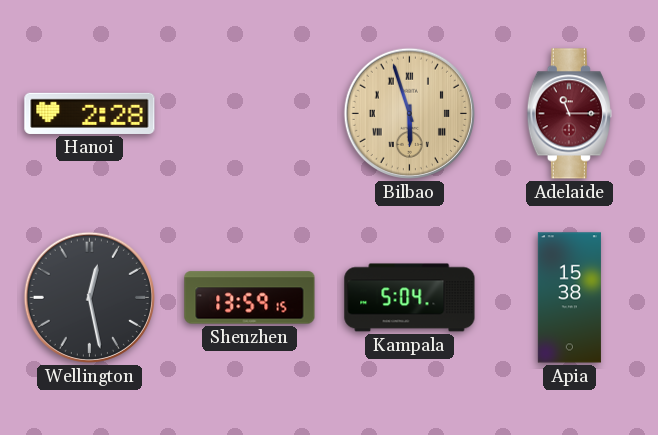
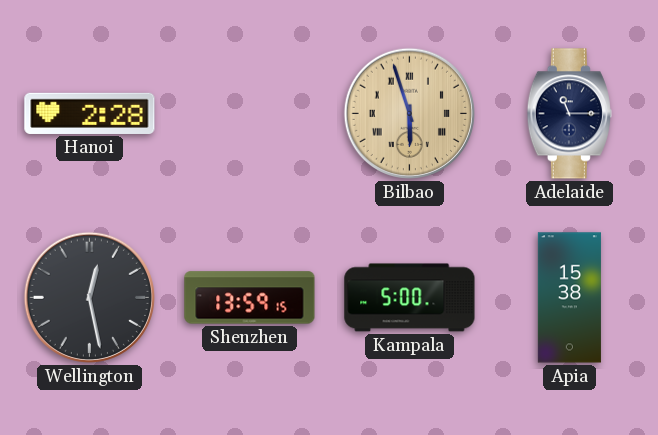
Adelaide dial: burgundy -> navy
Kampala: 5:04 -> 5:00
